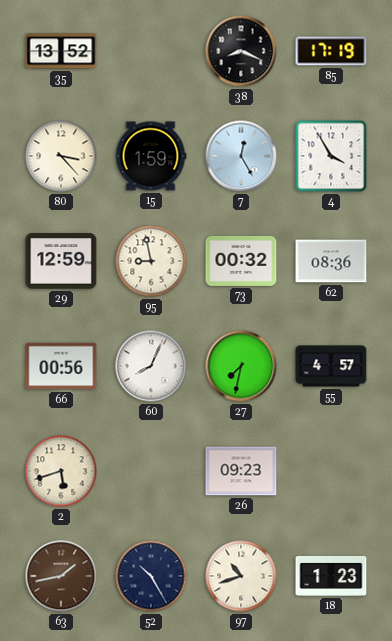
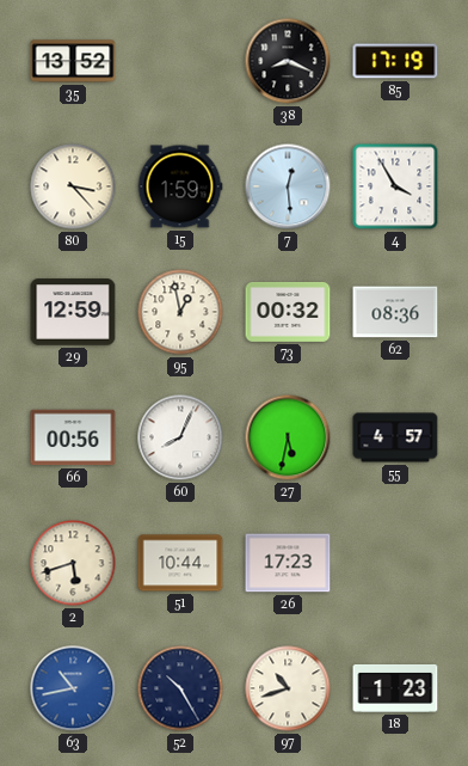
7: 12:25 -> 12:29
95: 8:58 -> 12:58
27: 7:32 -> 5:32
51: none -> 10:44
26: 09:23 -> 17:23
63: 1:43 -> 10:43
63 dial: brown -> blue
